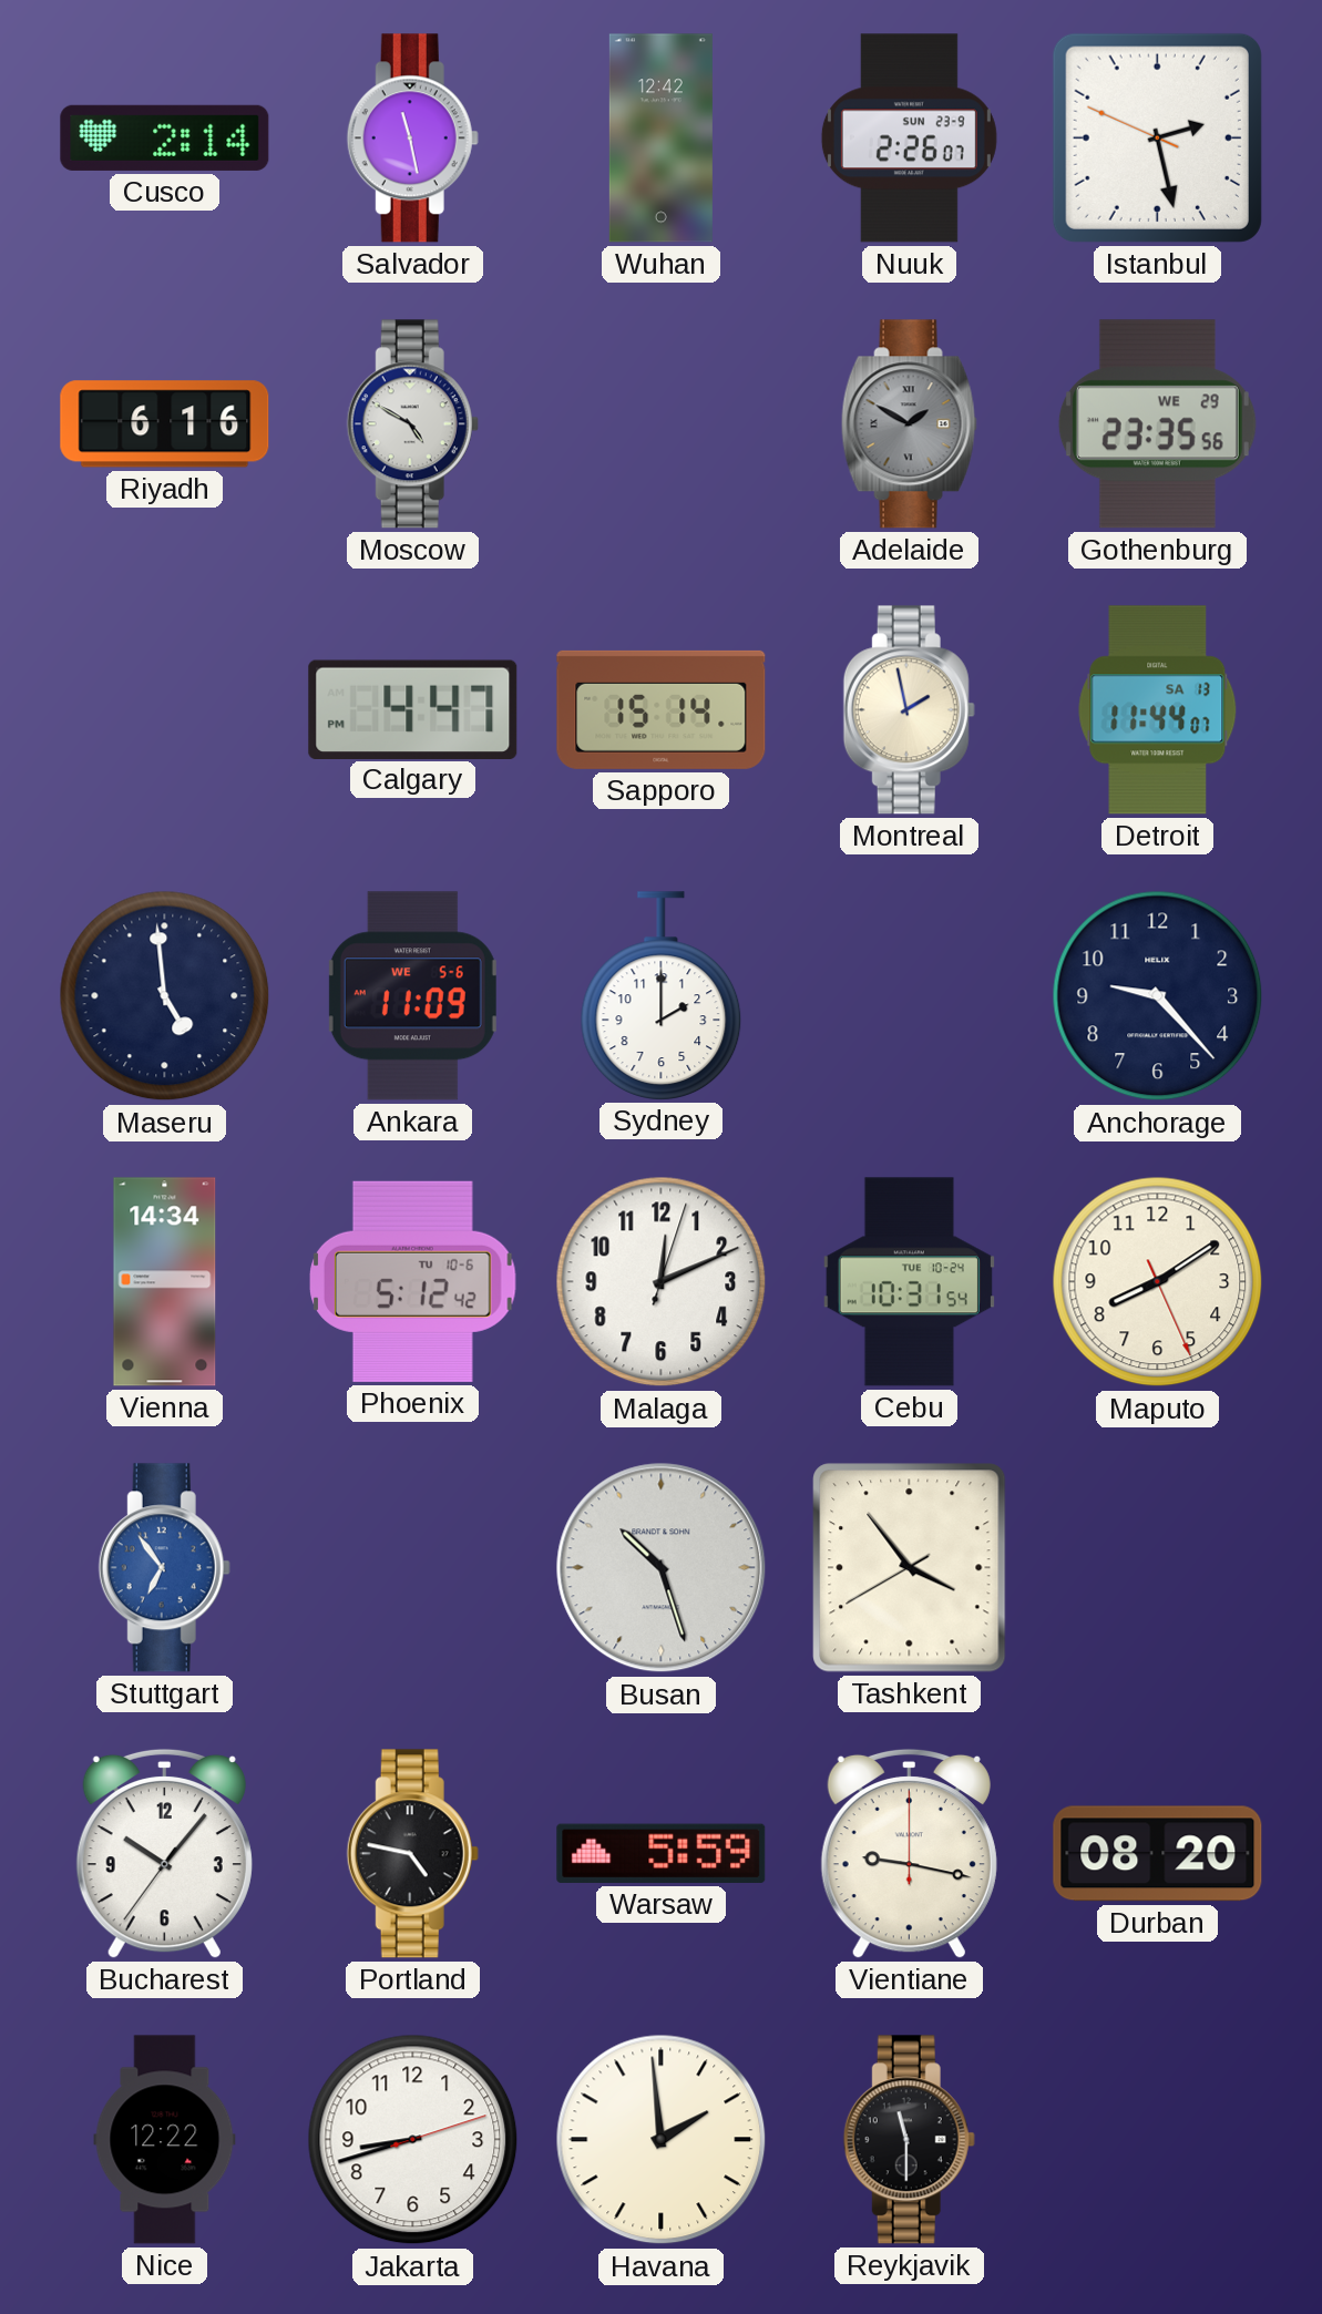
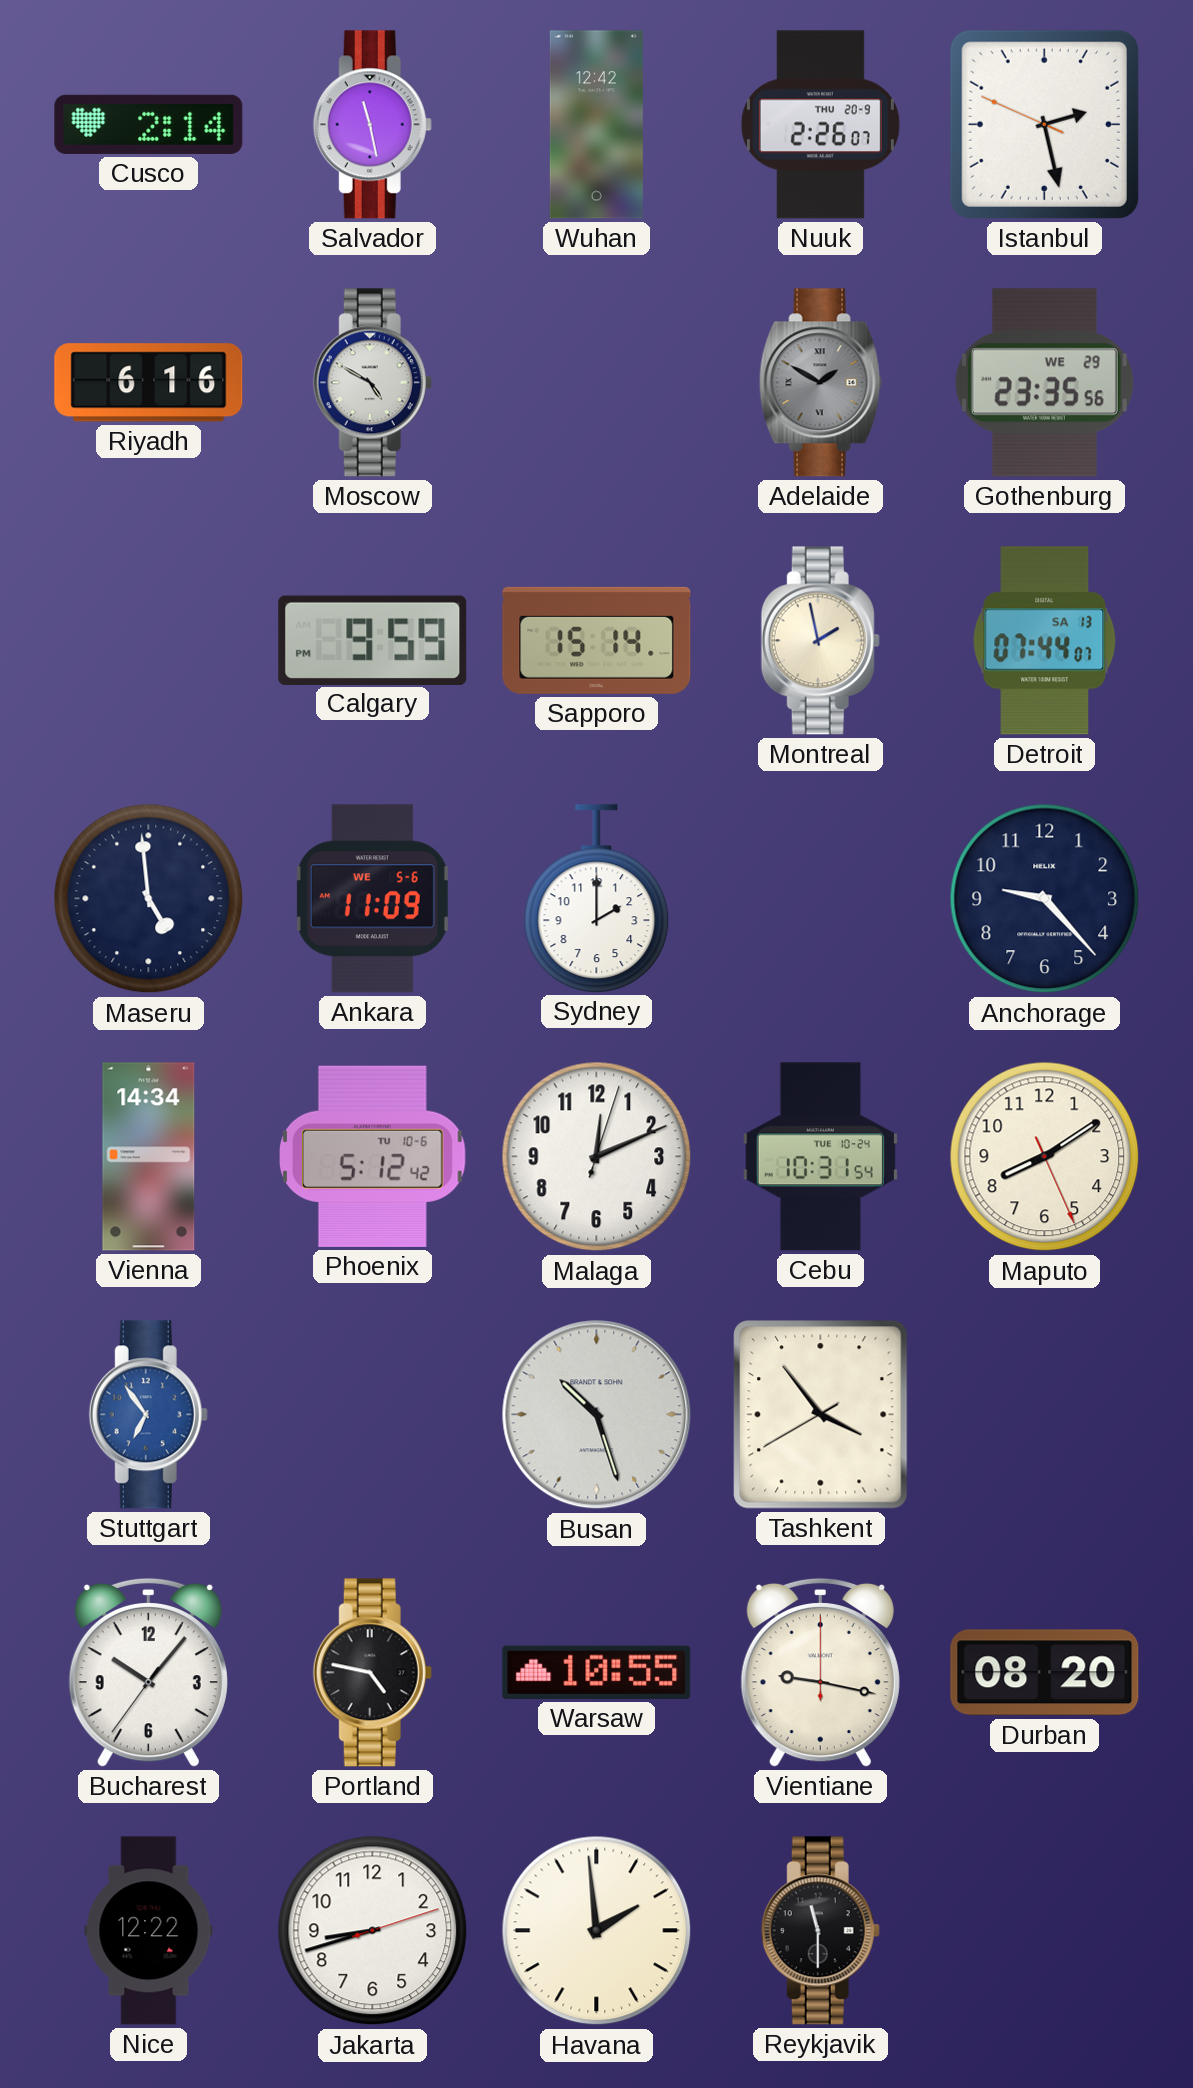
Nuuk date: SUN 23-9 -> THU 20-9
Calgary: 4:47 -> 9:59
Detroit: 11:44 -> 07:44
Warsaw: 5:59 -> 10:55
